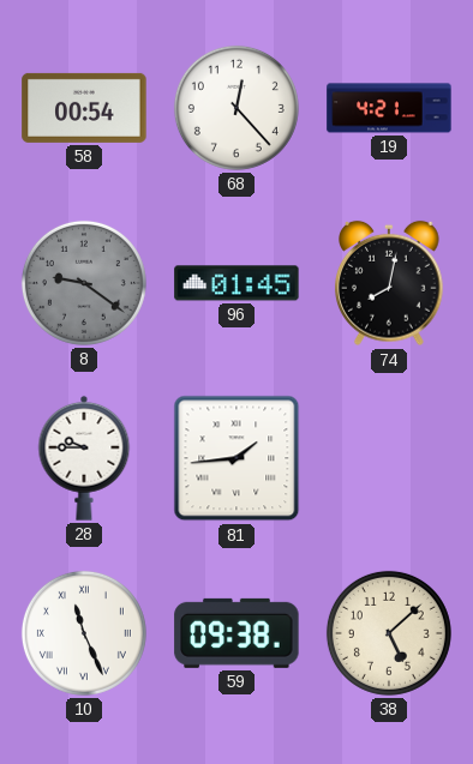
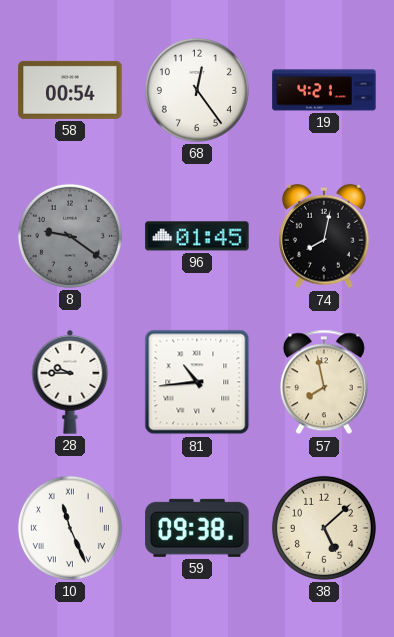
68: 12:23 -> 12:24
81: 1:44 -> 10:44
57: none -> 7:58
